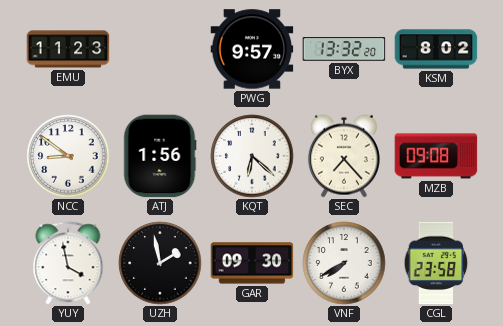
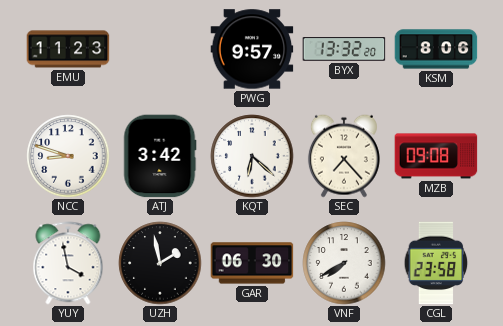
KSM: 8:02 -> 8:06
NCC: 8:51 -> 8:48
ATJ: 1:56 -> 3:42
GAR: 09:30 -> 06:30
